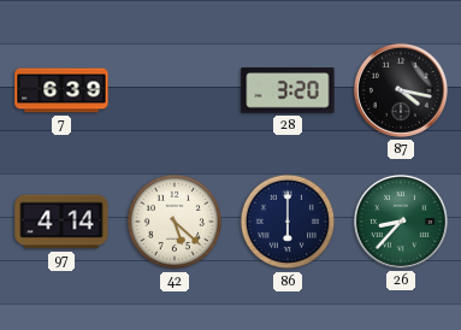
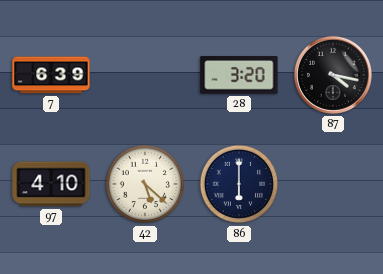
97: 4:14 -> 4:10
26: 8:37 -> none
